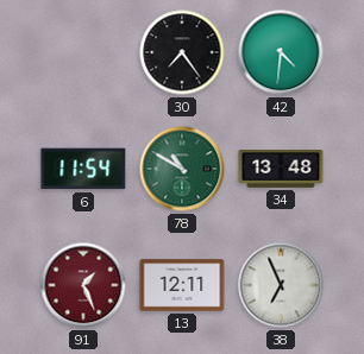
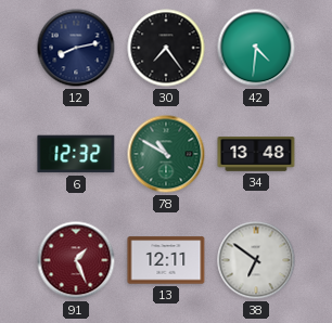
12: none -> 8:13
6: 11:54 -> 12:32
38: 6:56 -> 6:51
